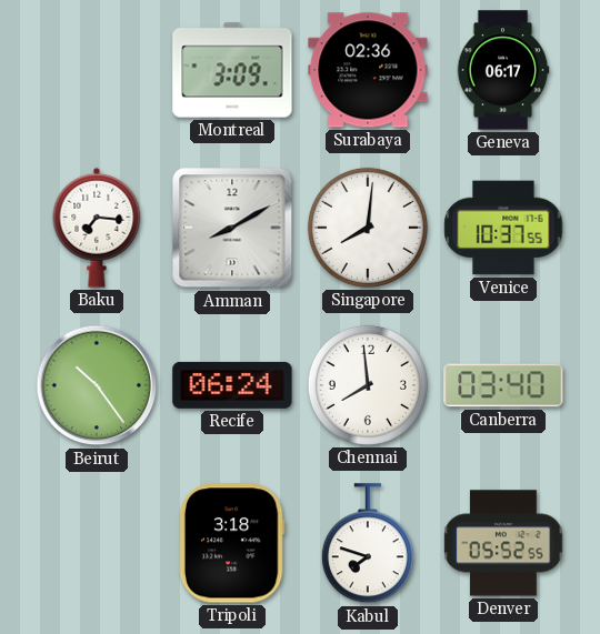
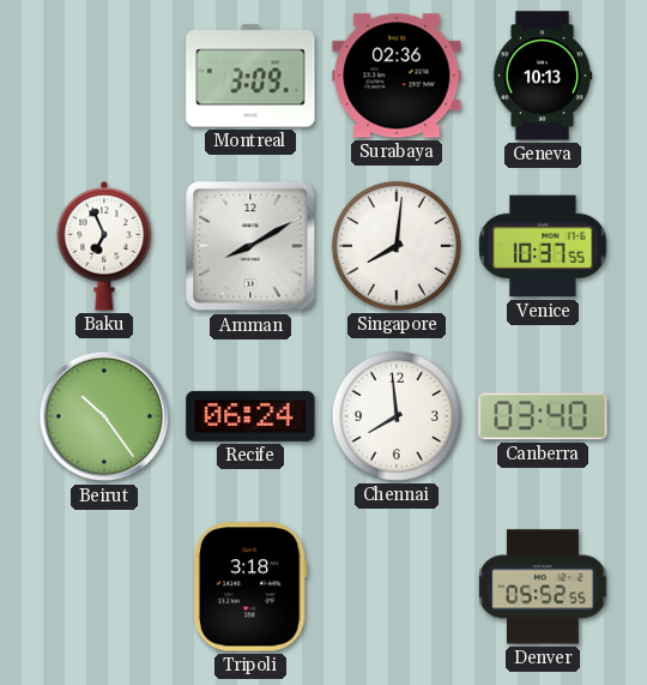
Geneva: 06:17 -> 10:13
Baku: 7:16 -> 6:56
Kabul: 7:48 -> none
